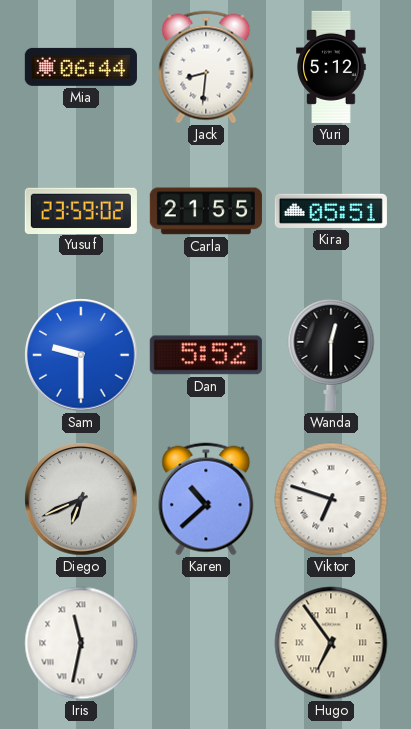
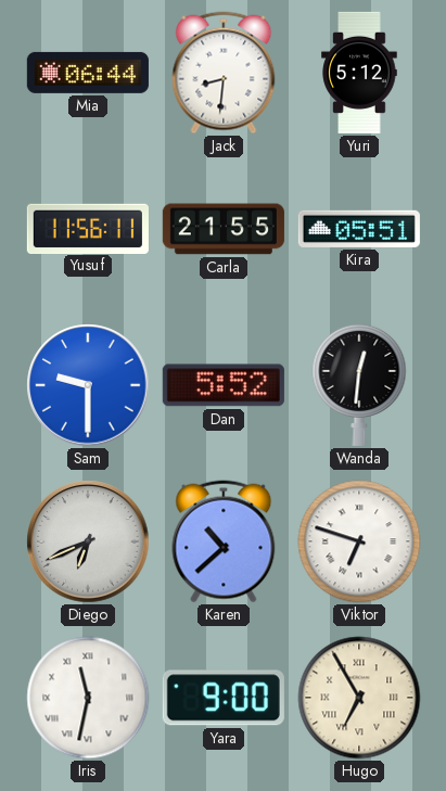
Yusuf: 23:59 -> 11:56
Wanda: 12:30 -> 12:31
Yara: none -> 9:00
Hugo: 6:54 -> 6:55
